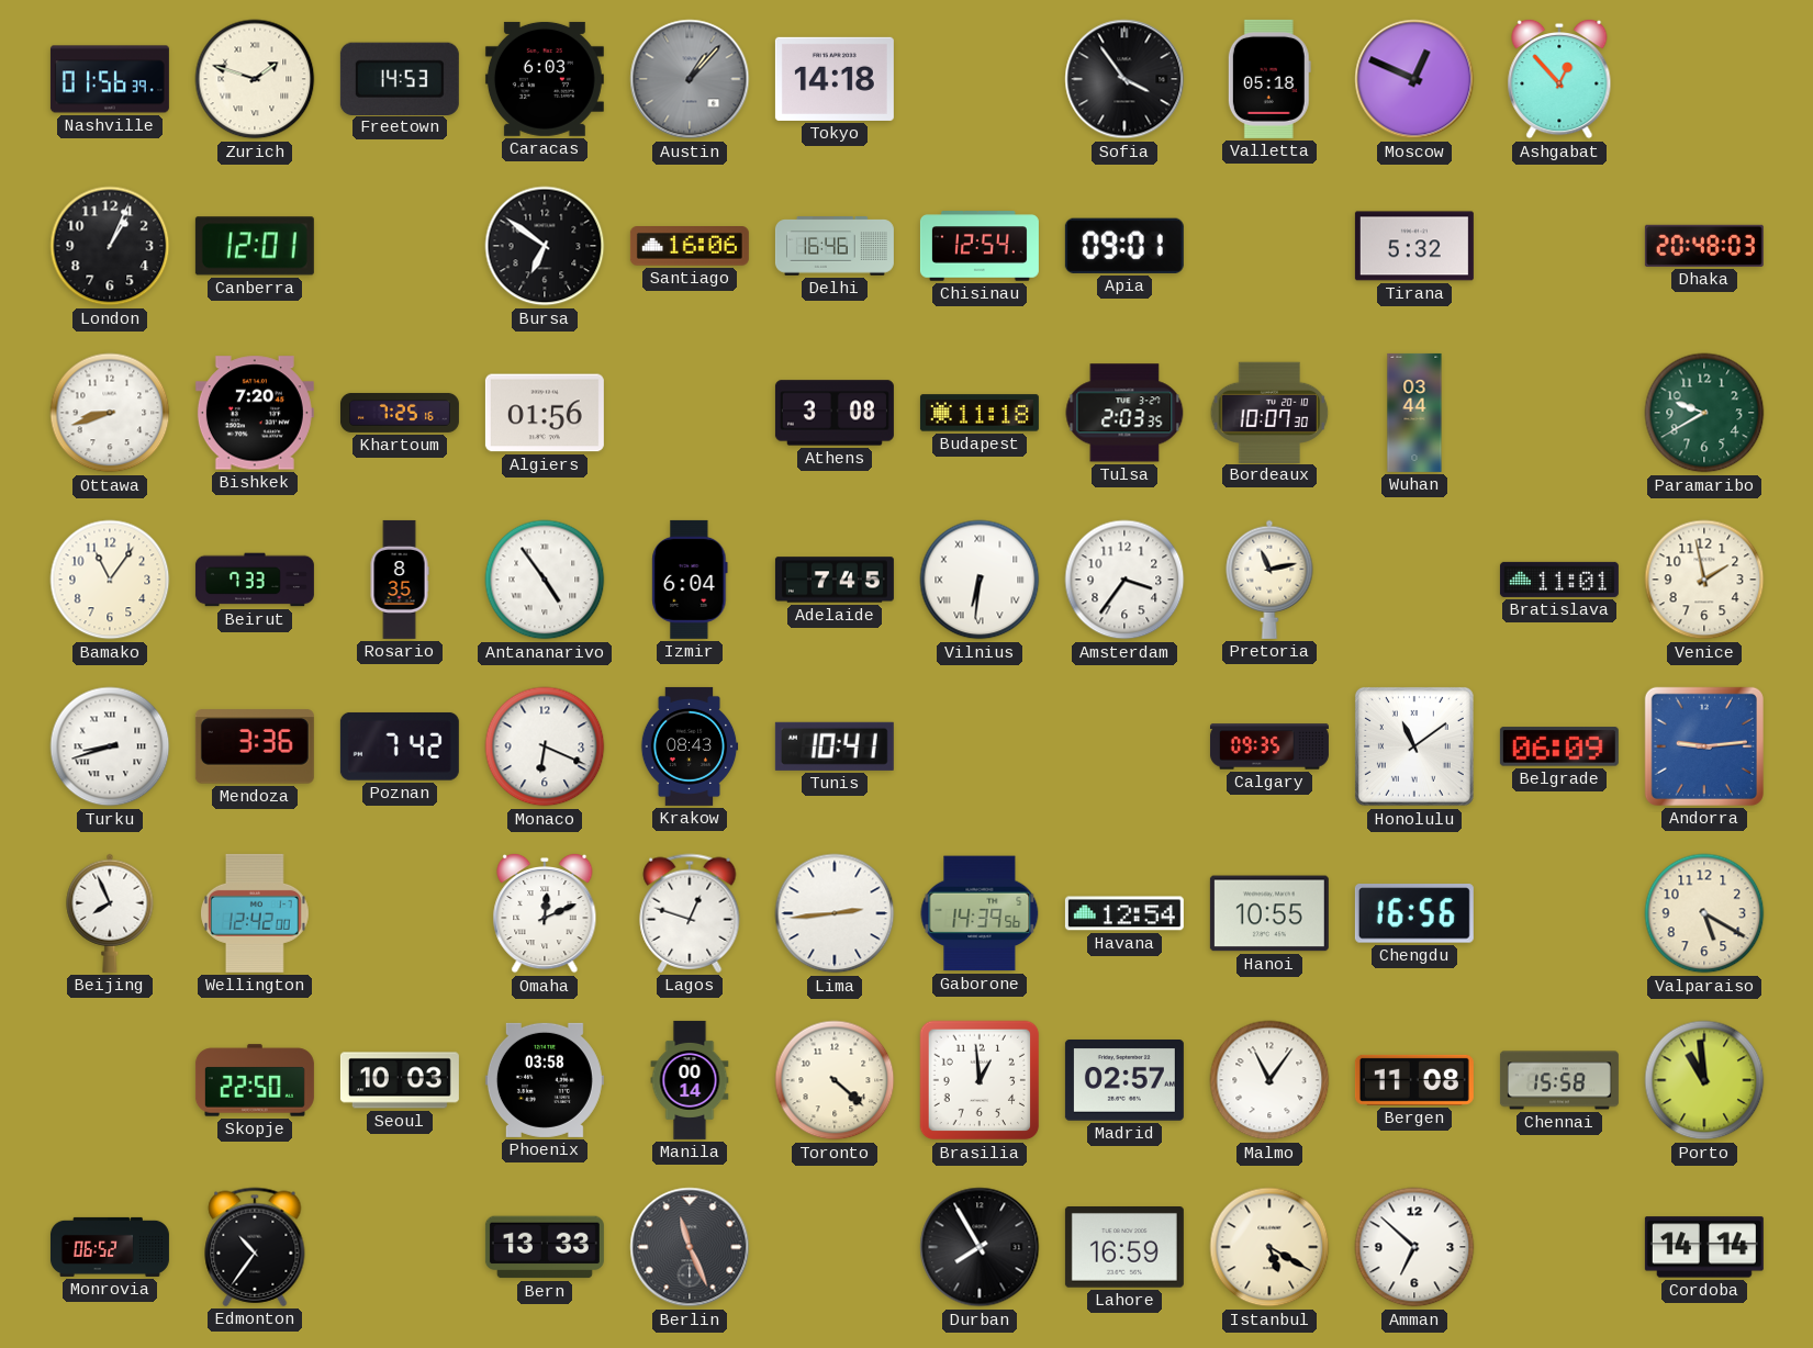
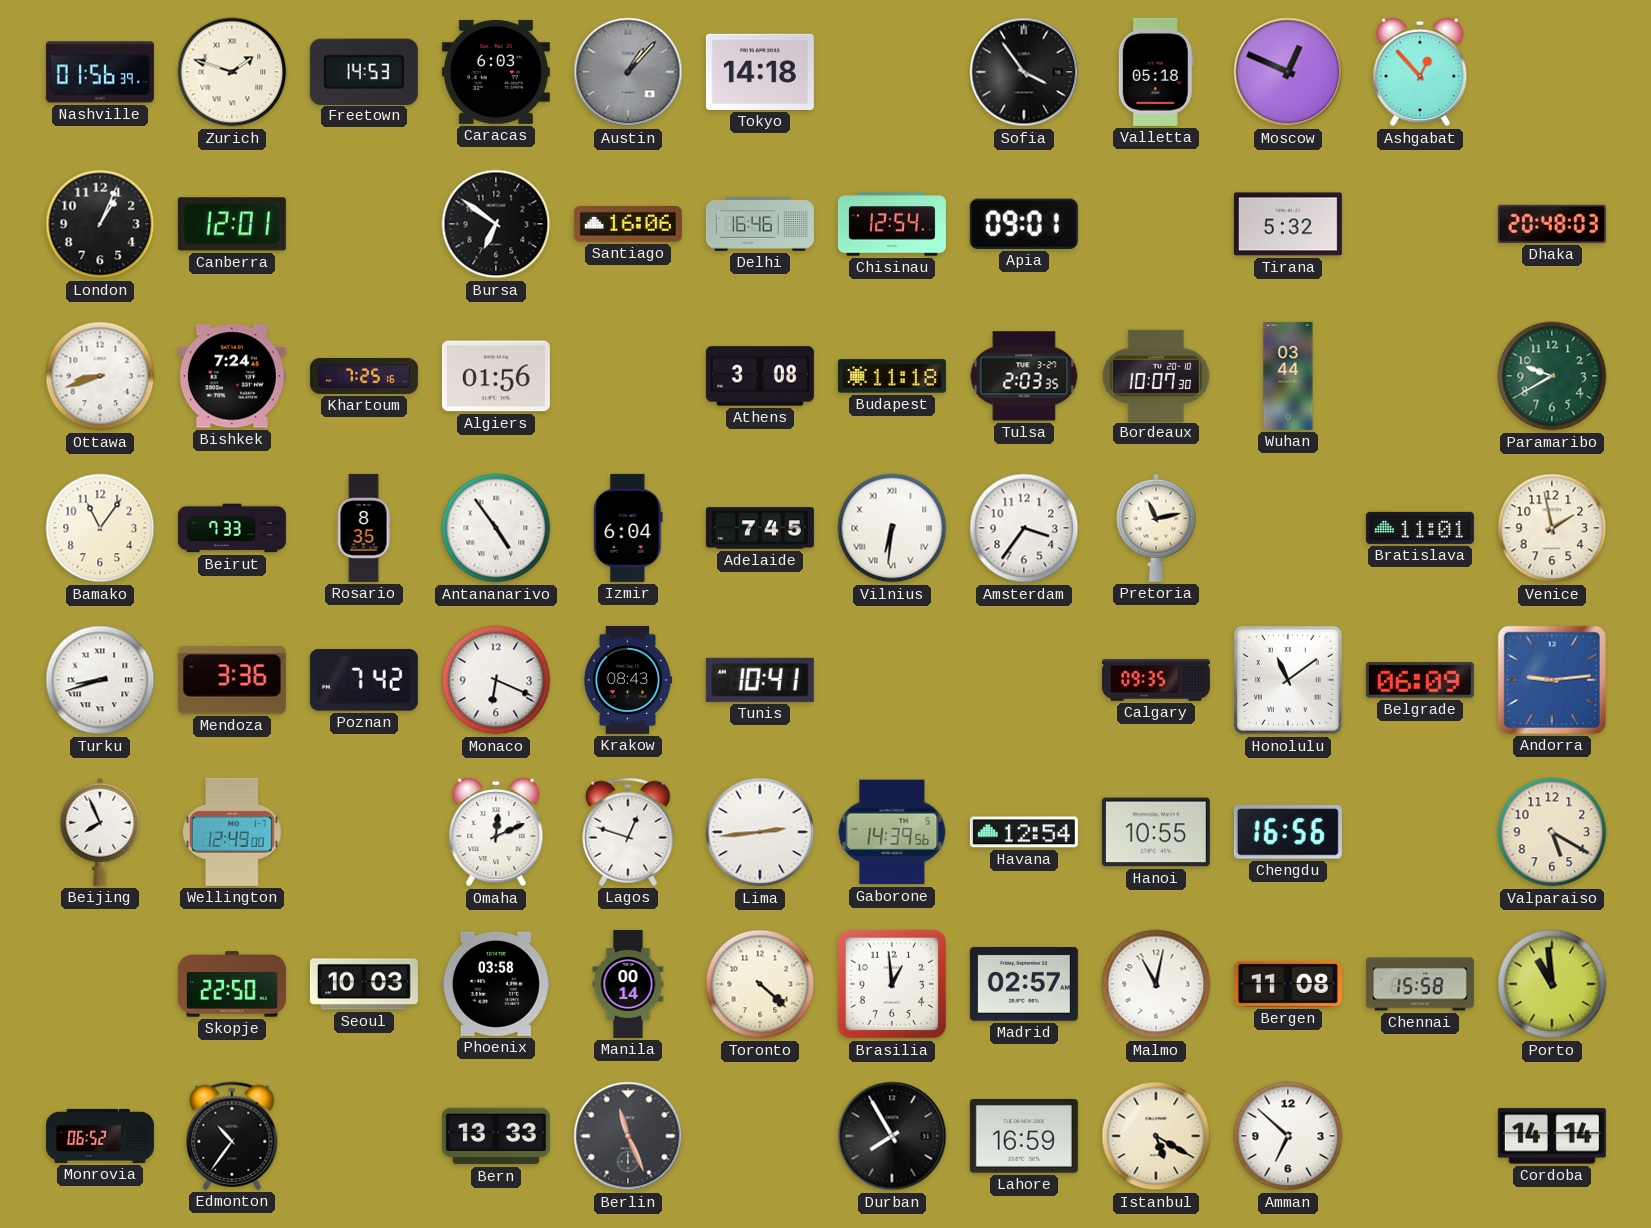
Bishkek: 7:20 -> 7:24
Wellington: 12:42 -> 12:49
Malmo: 11:06 -> 11:02
